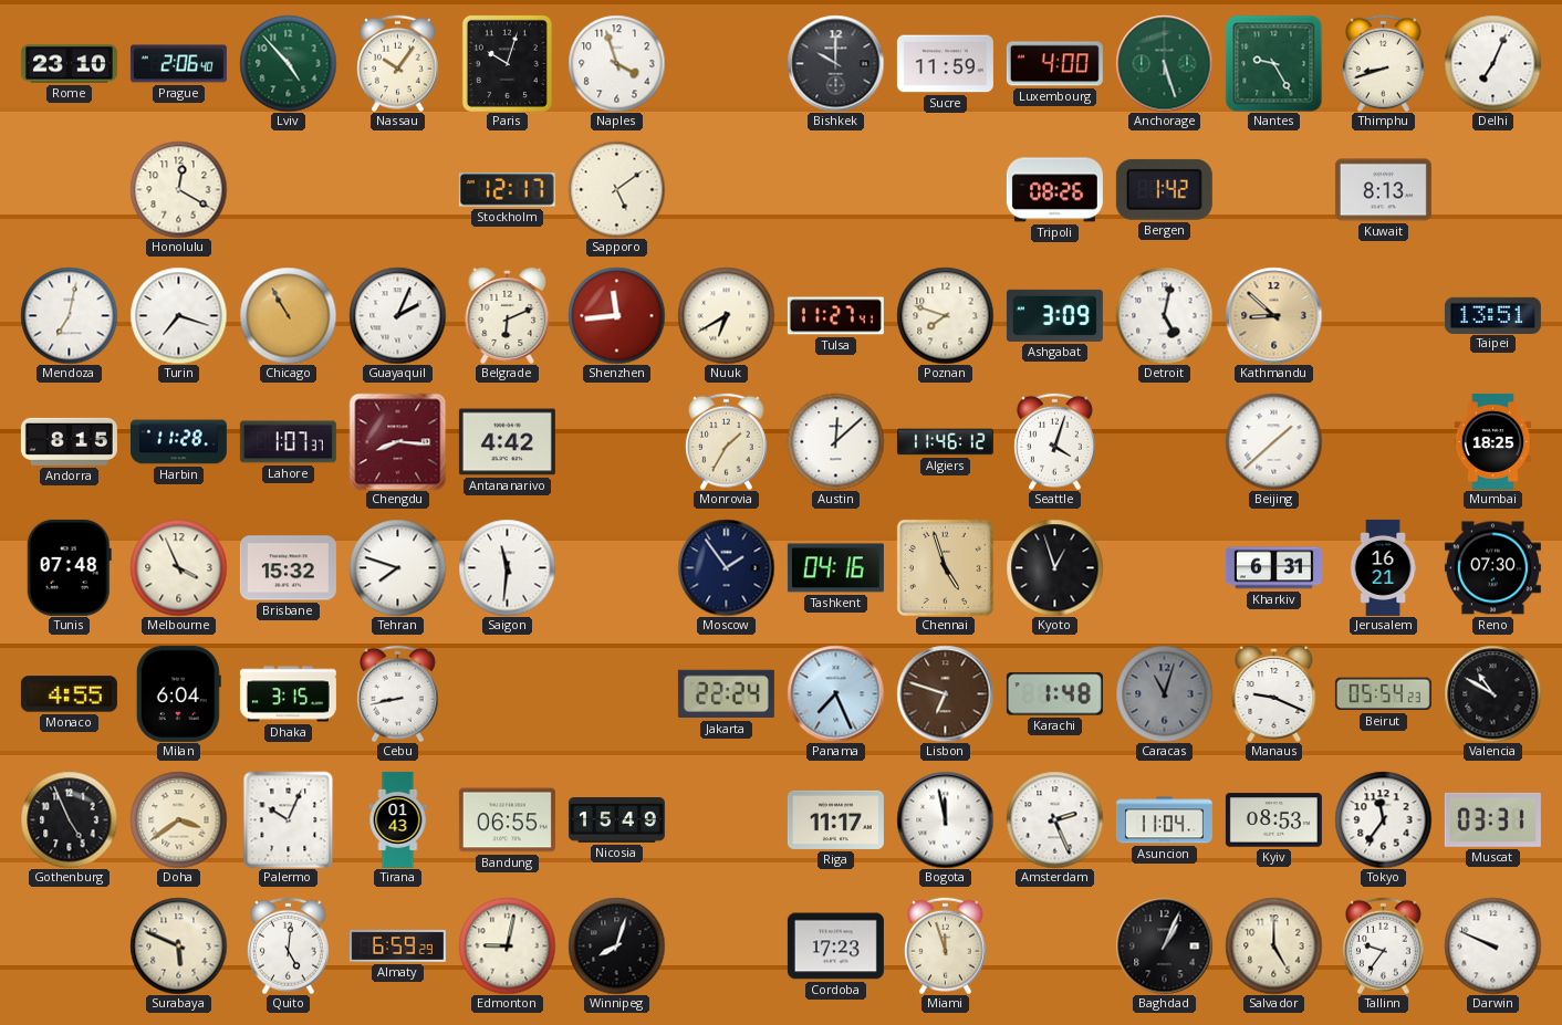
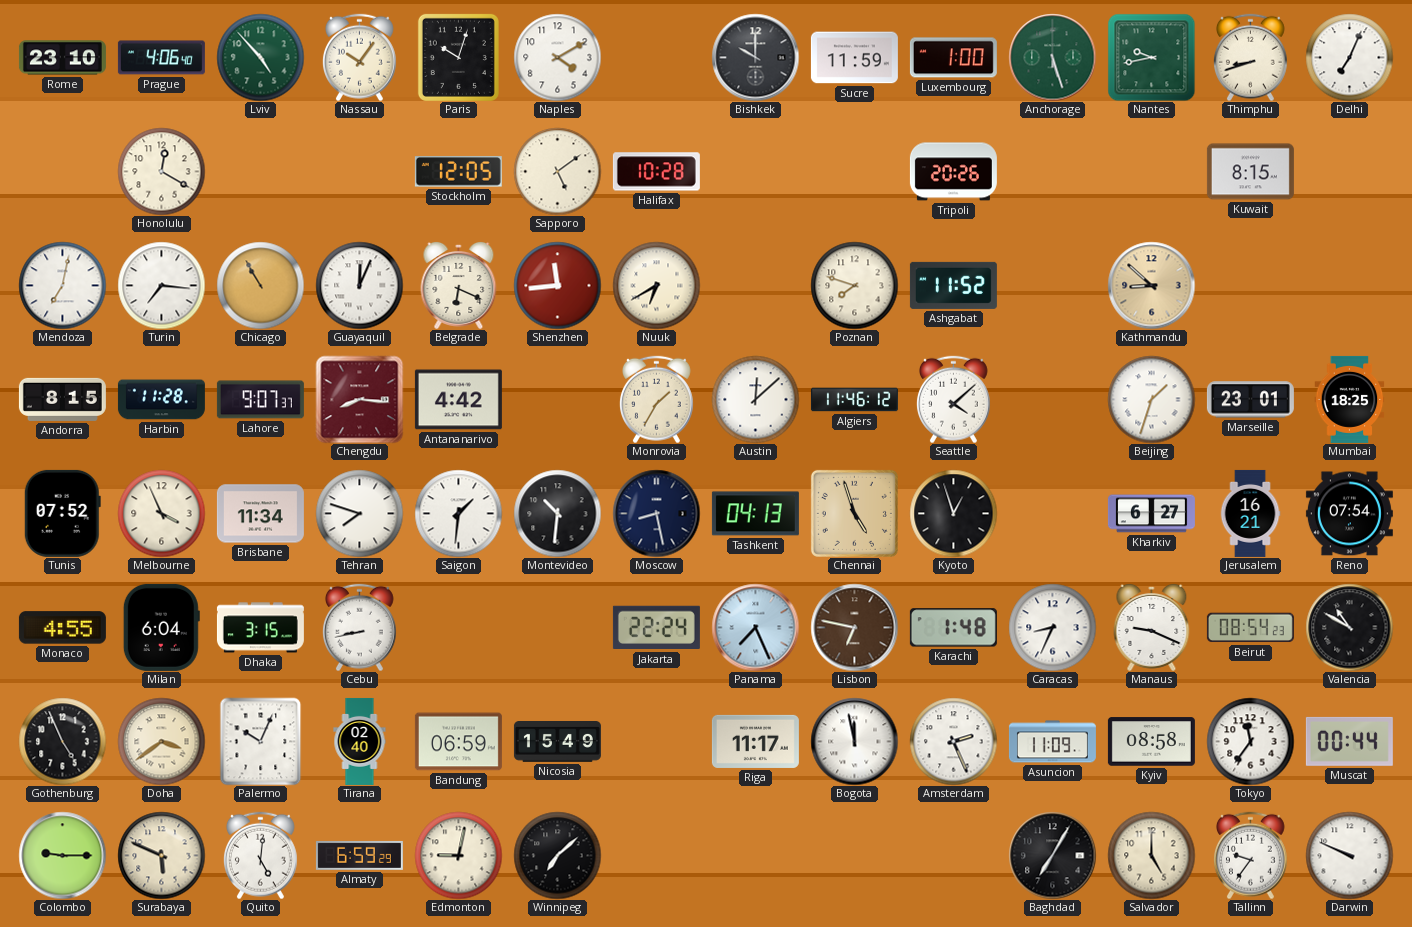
Prague: 2:06 -> 4:06
Naples: 3:57 -> 4:10
Luxembourg: 4:00 -> 1:00
Nantes: 9:25 -> 9:43
Stockholm: 12:17 -> 12:05
Halifax: none -> 10:28
Tripoli: 08:26 -> 20:26
Bergen: 1:42 -> none
Kuwait: 8:13 -> 8:15
Turin: 7:18 -> 7:16
Guayaquil: 2:04 -> 12:04
Belgrade: 6:11 -> 6:19
Tulsa: 11:27 -> none
Ashgabat: 3:09 -> 11:52
Detroit: 5:02 -> none
Taipei: 13:51 -> none
Lahore: 1:07 -> 9:07
Seattle: 4:03 -> 4:08
Beijing: 1:38 -> 1:33
Marseille: none -> 23:01
Tunis: 07:48 -> 07:52
Brisbane: 15:32 -> 11:34
Saigon: 11:31 -> 1:31
Montevideo: none -> 10:31
Moscow: 1:54 -> 8:28
Tashkent: 04:16 -> 04:13
Kharkiv: 6:31 -> 6:27
Reno: 07:30 -> 07:54
Lisbon: 6:48 -> 6:47
Caracas: 11:03 -> 8:34
Caracas dial: grey -> white
Beirut: 05:54 -> 08:54
Tirana: 01:43 -> 02:40
Bandung: 06:55 -> 06:59
Asuncion: 11:04 -> 11:09
Kyiv: 08:53 -> 08:58
Muscat: 03:31 -> 00:44
Colombo: none -> 9:15
Winnipeg: 8:03 -> 7:08
Cordoba: 17:23 -> none
Miami: 11:57 -> none
Baghdad: 1:04 -> 7:05
